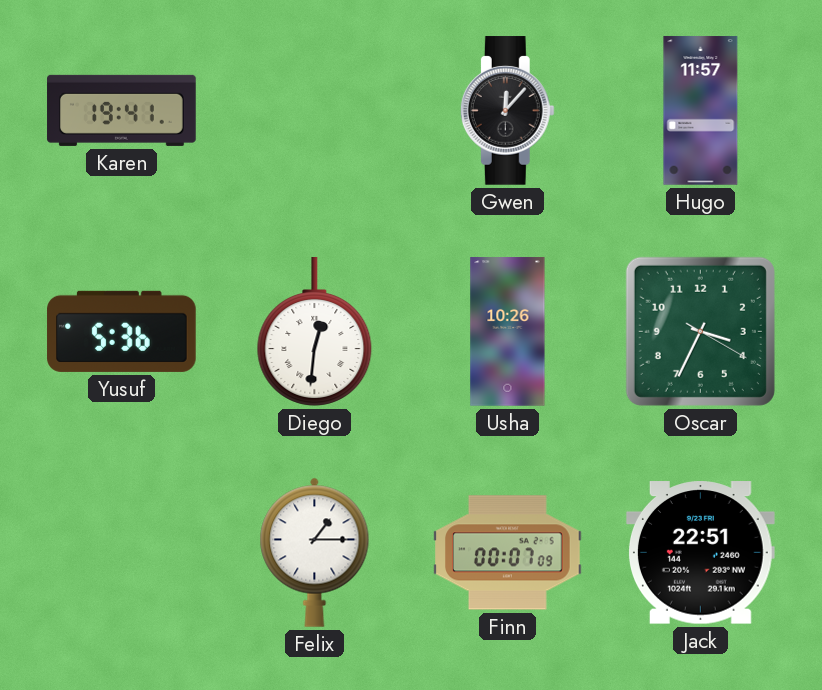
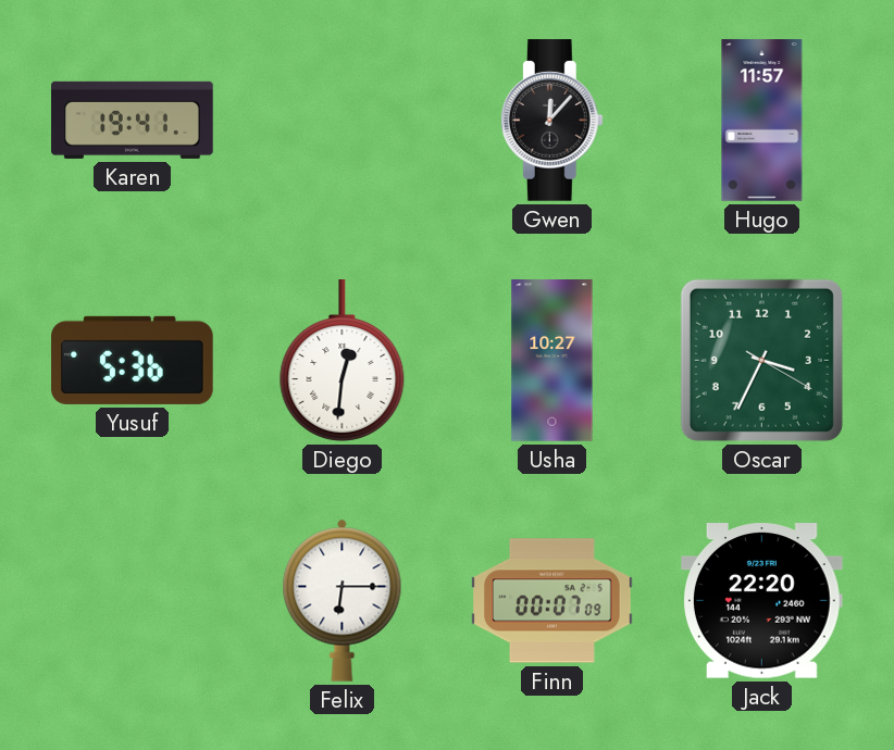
Usha: 10:26 -> 10:27
Felix: 1:15 -> 6:15
Jack: 22:51 -> 22:20
